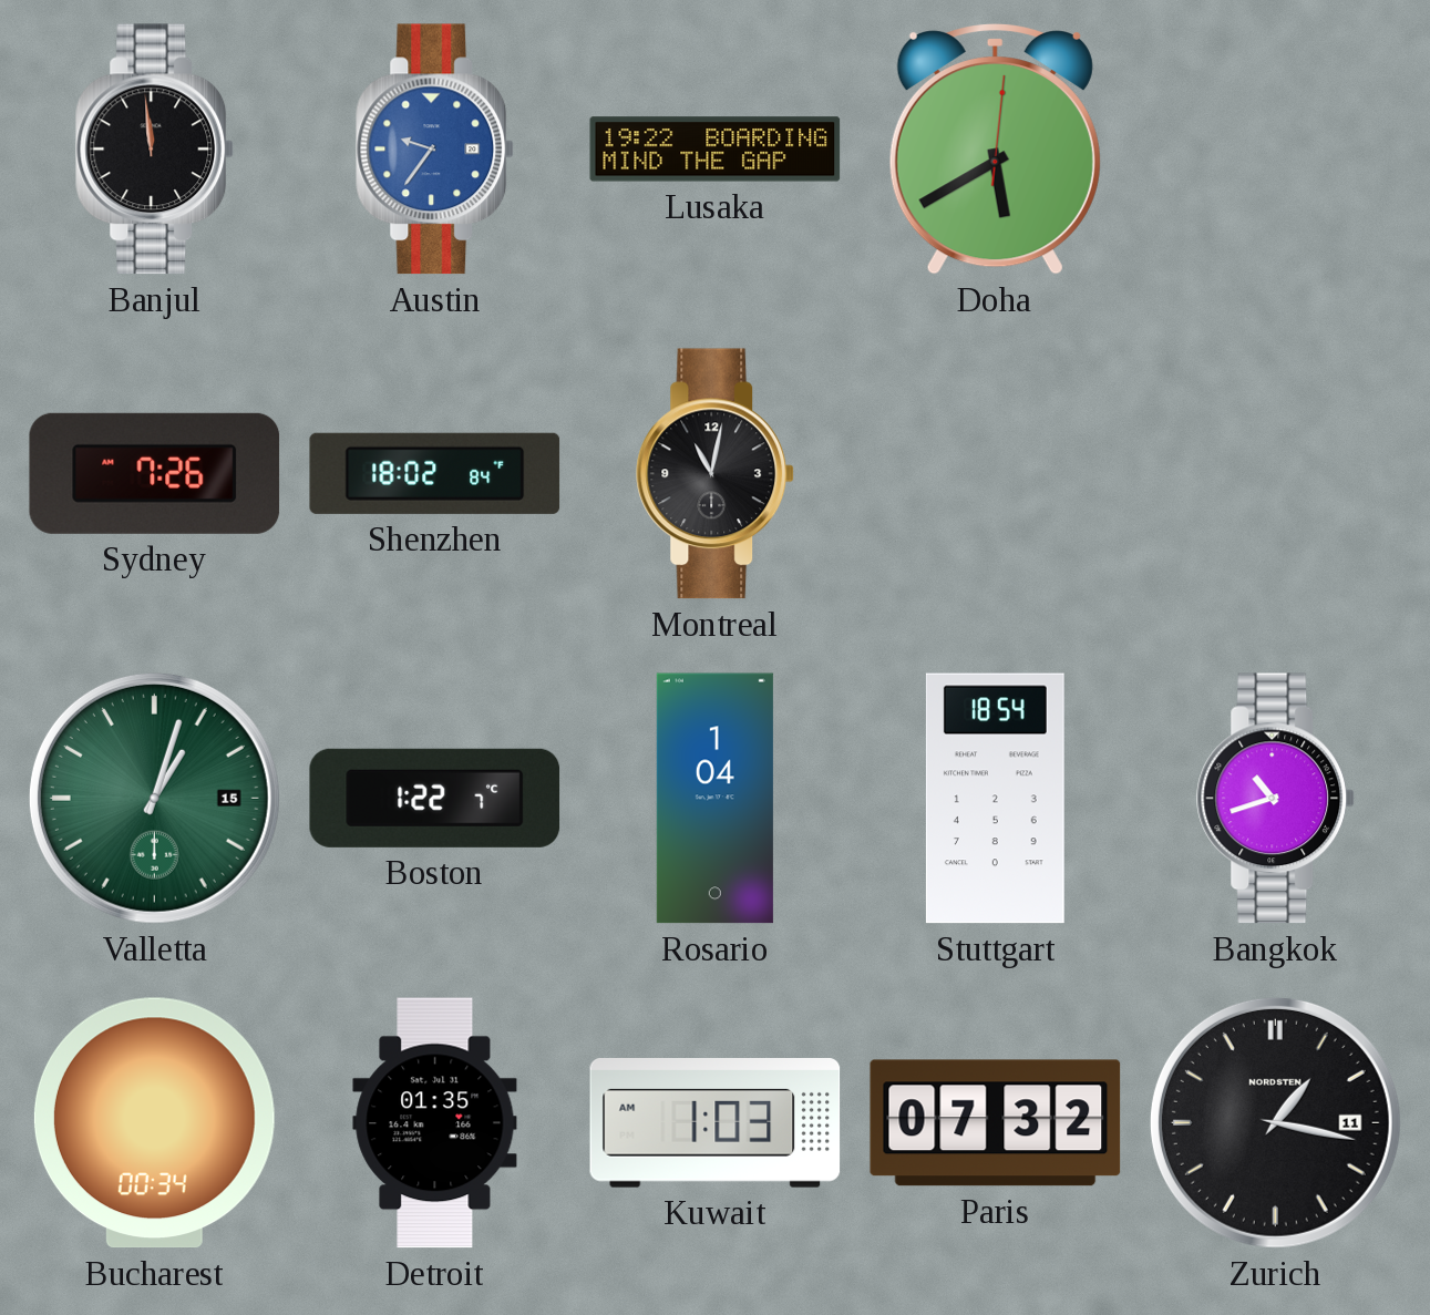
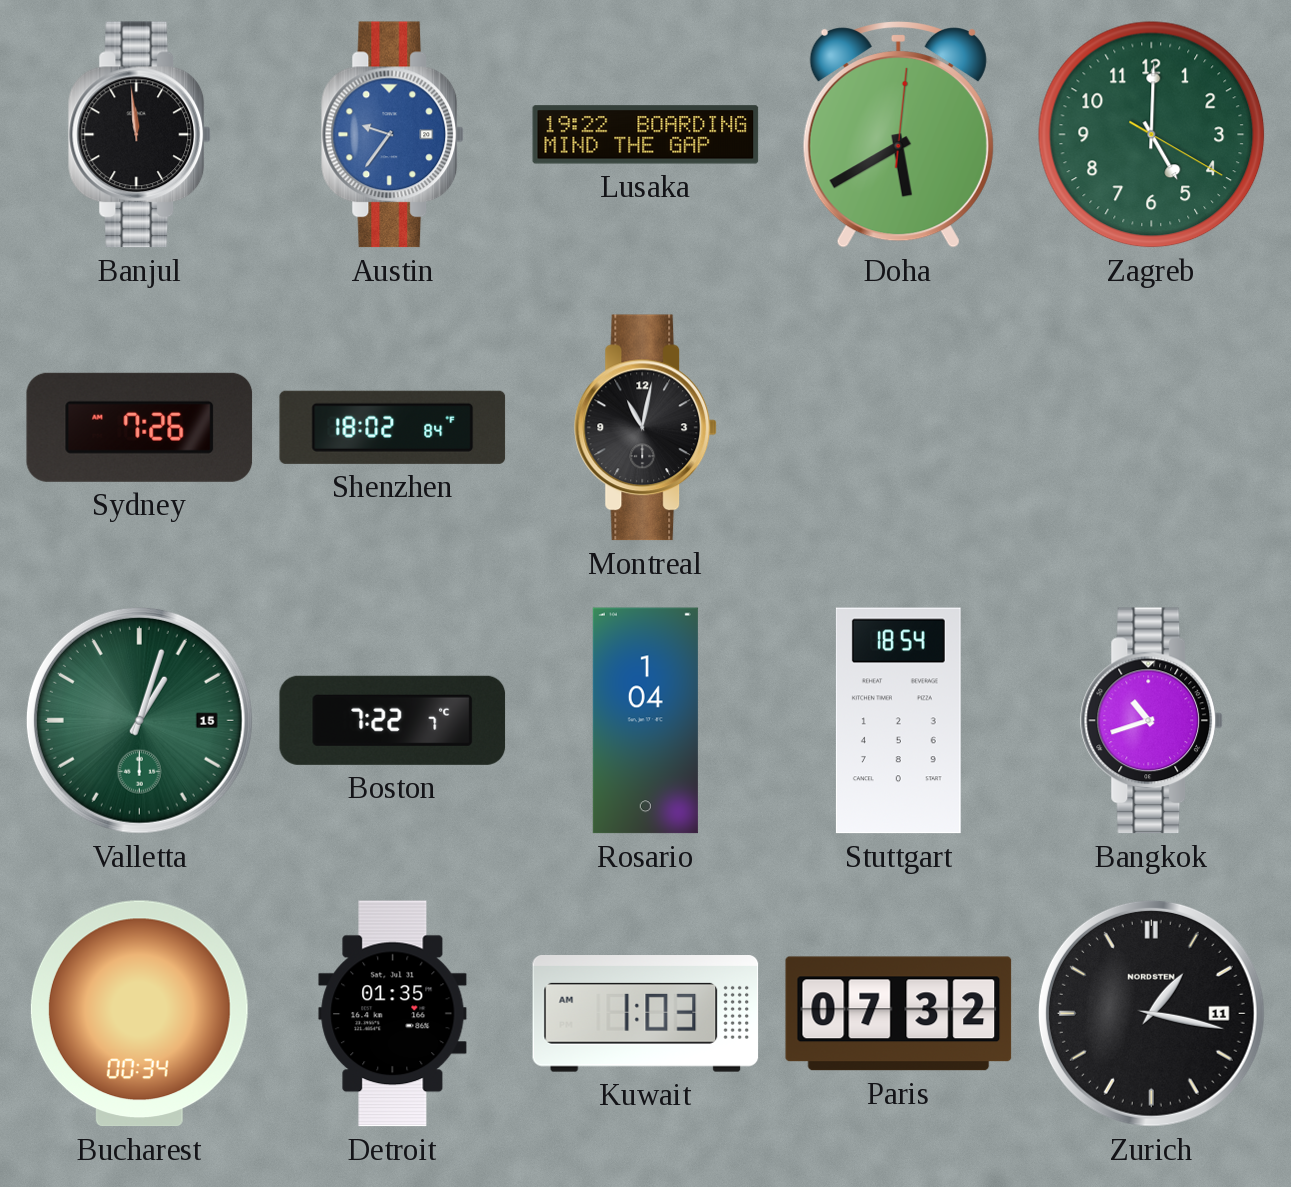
Zagreb: none -> 5:00
Boston: 1:22 -> 7:22
